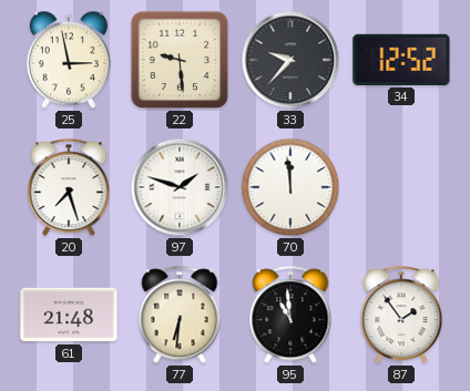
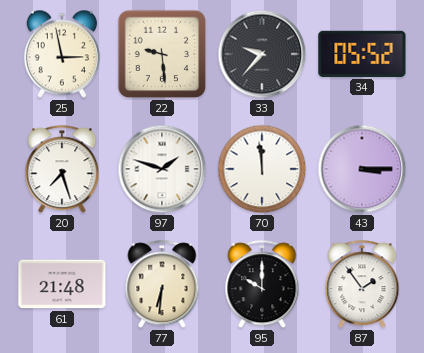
34: 12:52 -> 05:52
43: none -> 3:15
95: 10:59 -> 10:00
